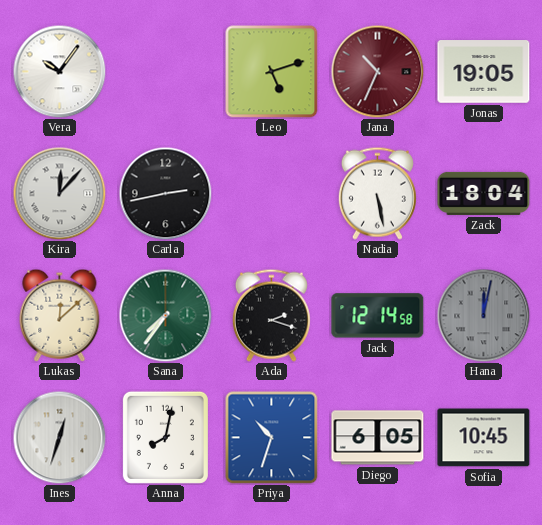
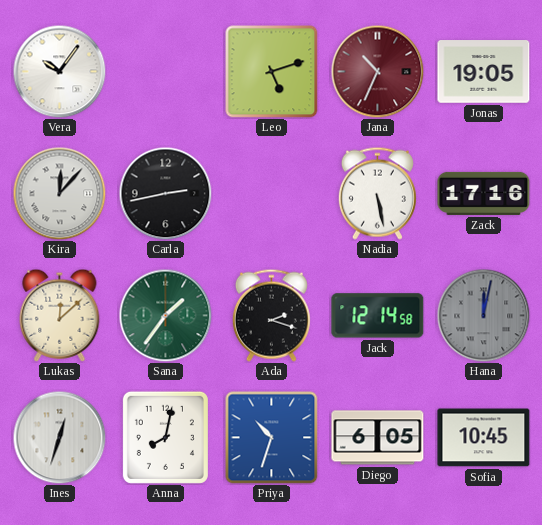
Zack: 18:04 -> 17:16
Sana: 7:36 -> 1:36
